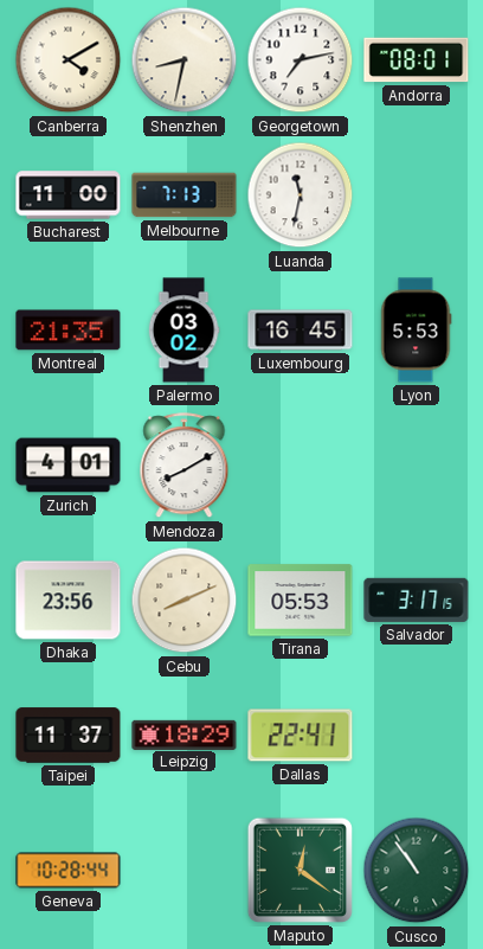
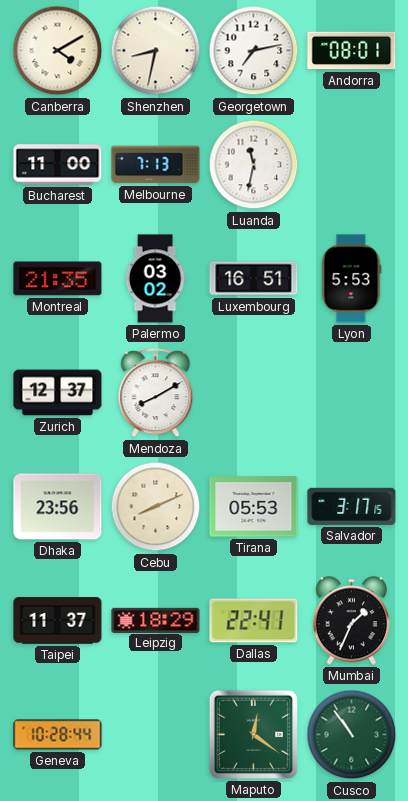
Luxembourg: 16:45 -> 16:51
Zurich: 4:01 -> 12:37
Mumbai: none -> 1:34
